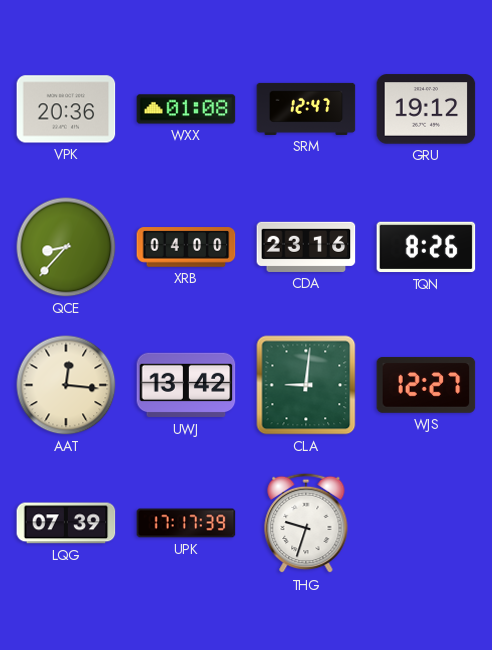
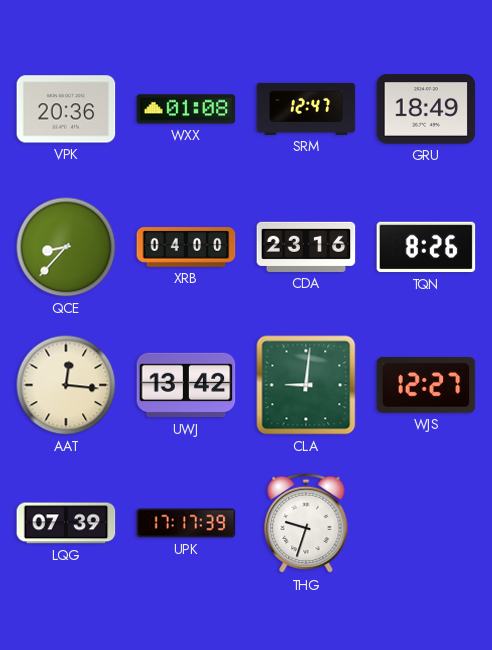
GRU: 19:12 -> 18:49
